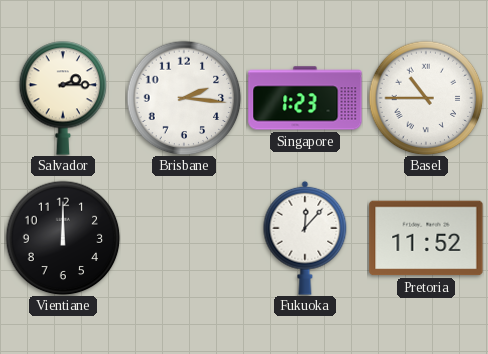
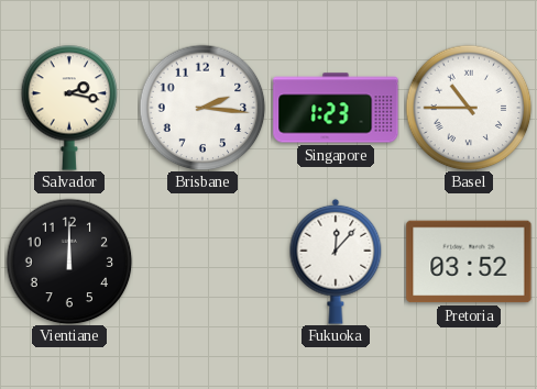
Salvador: 2:15 -> 2:17
Pretoria: 11:52 -> 03:52
